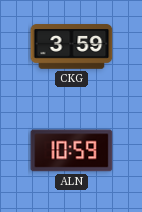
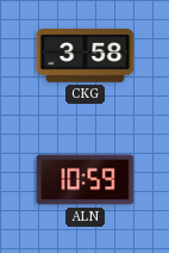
CKG: 3:59 -> 3:58
